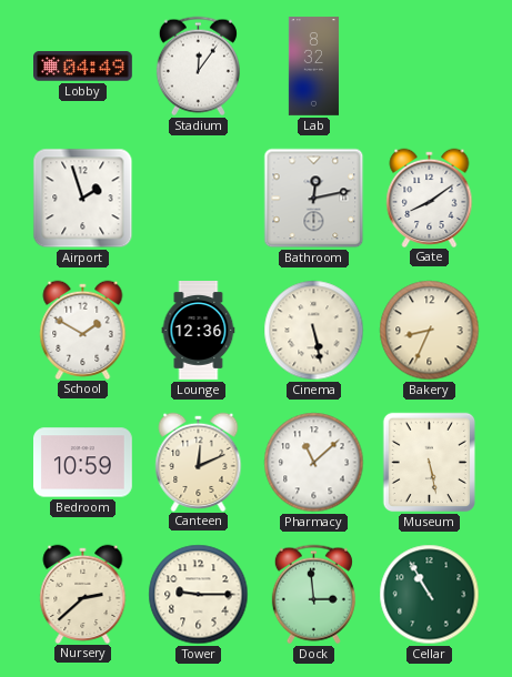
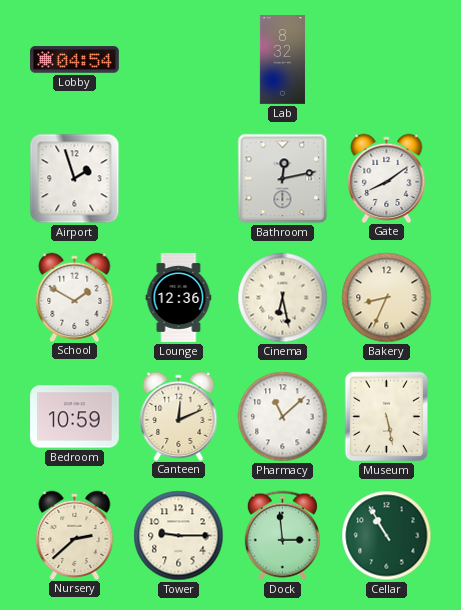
Lobby: 04:49 -> 04:54
Stadium: 12:06 -> none
Cinema: 5:28 -> 6:28
